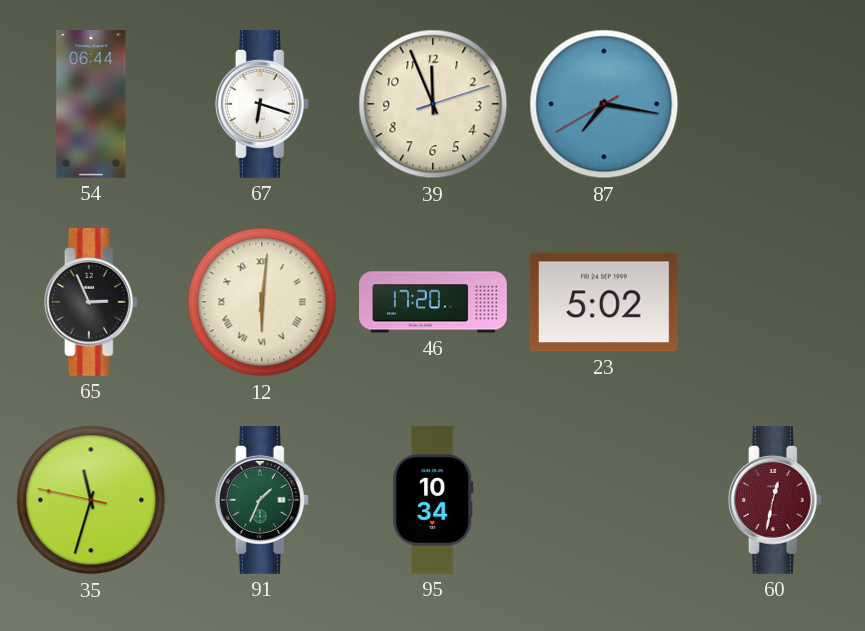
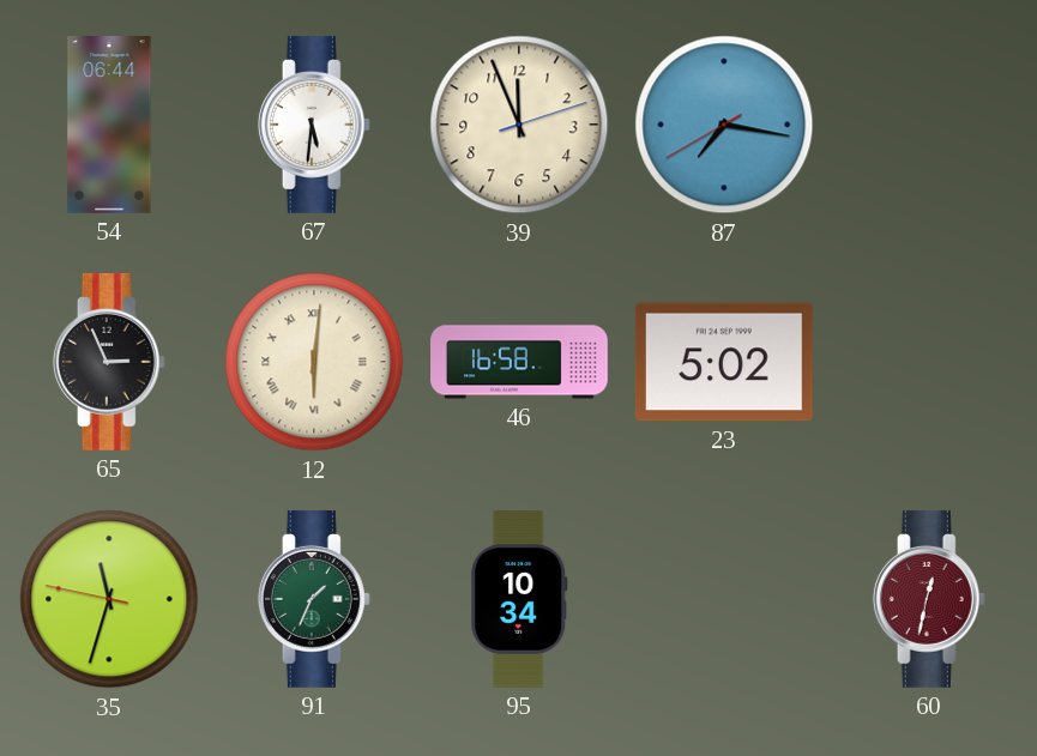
67: 6:18 -> 5:31
46: 17:20 -> 16:58
